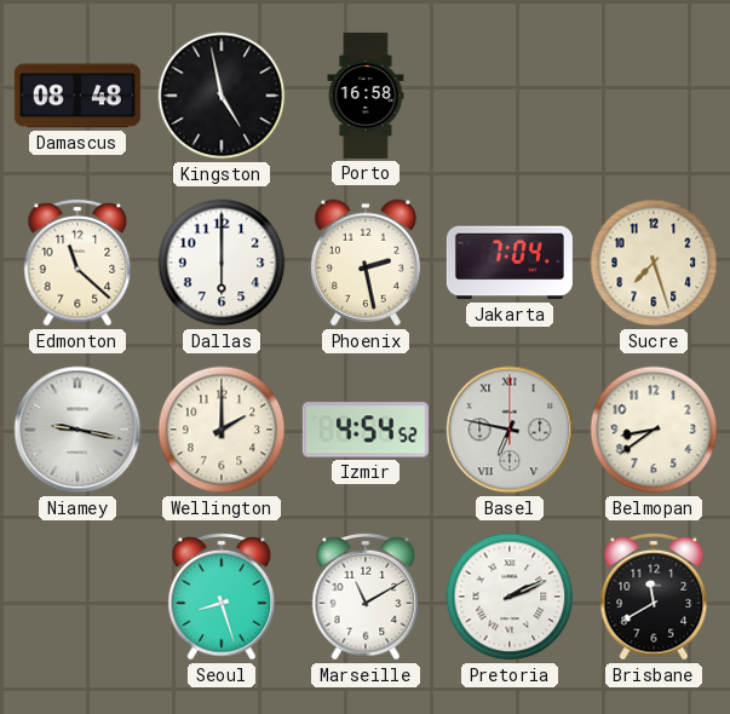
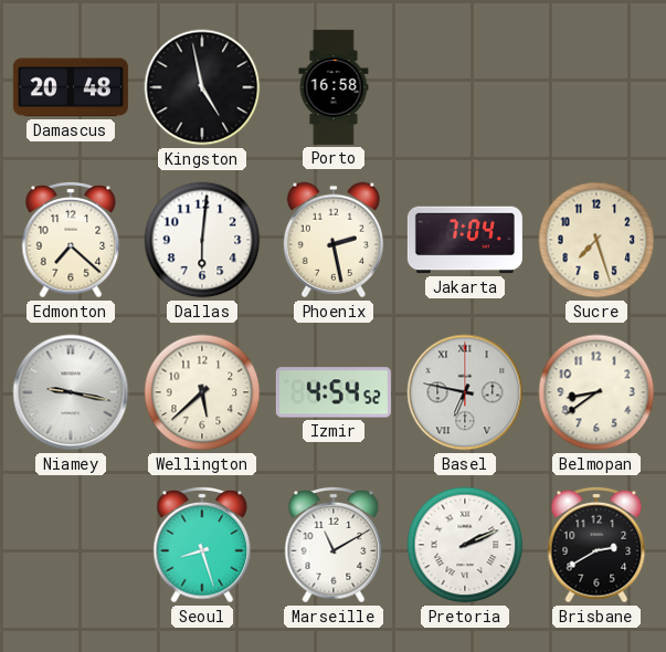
Damascus: 08:48 -> 20:48
Edmonton: 11:22 -> 7:22
Dallas: 6:00 -> 6:01
Wellington: 2:00 -> 5:38
Brisbane: 11:40 -> 2:40
